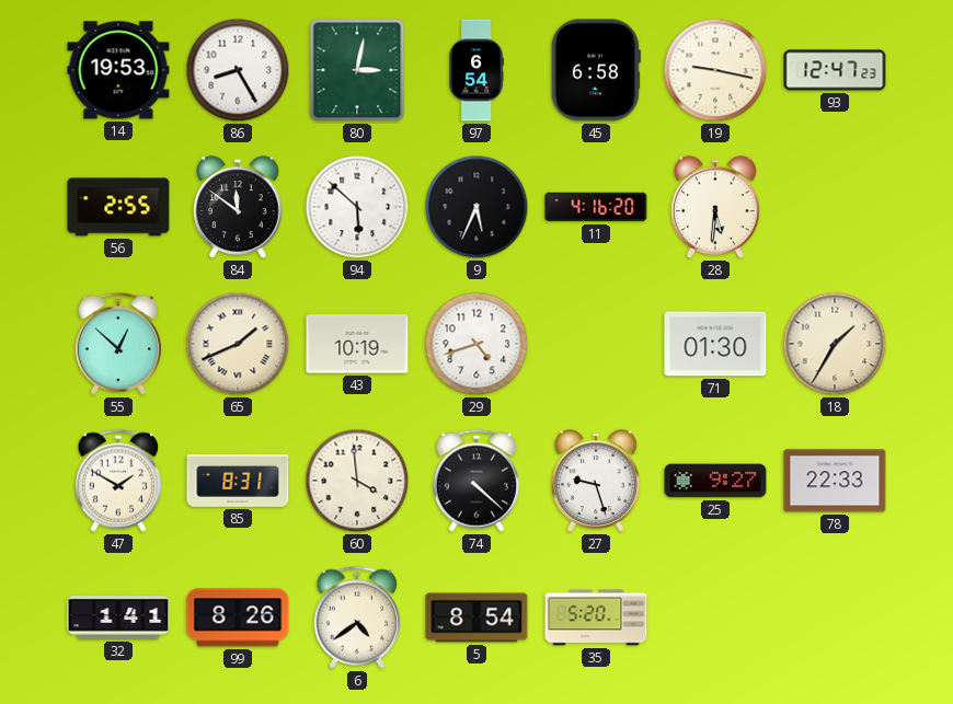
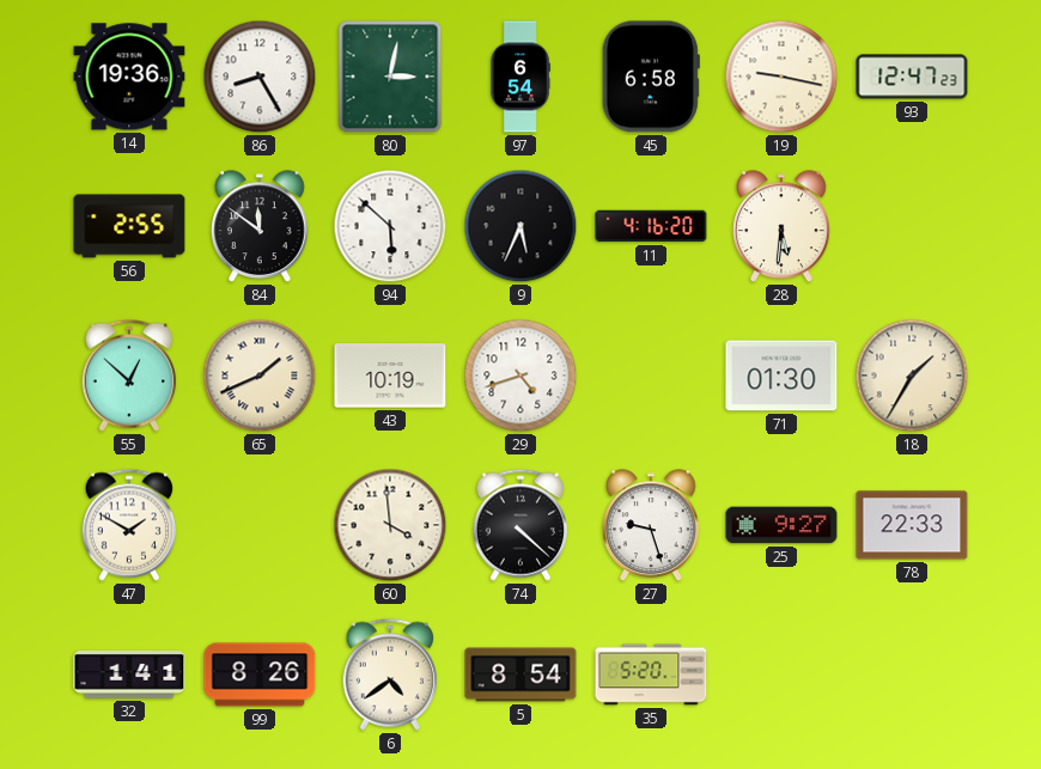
14: 19:53 -> 19:36
85: 8:31 -> none
